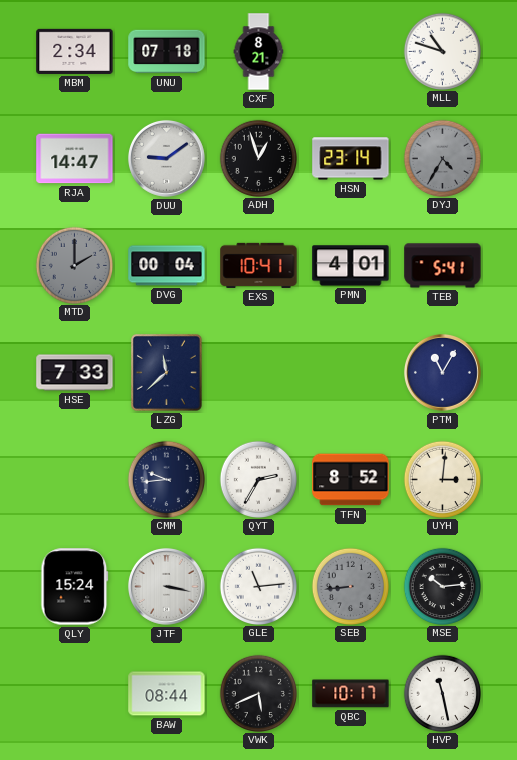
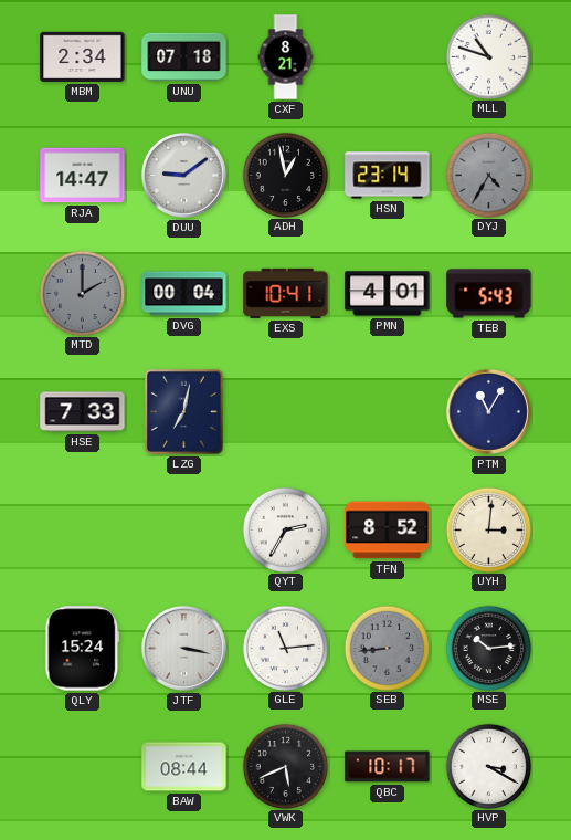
ADH: 12:57 -> 12:58
TEB: 5:41 -> 5:43
LZG: 11:38 -> 7:02
CMM: 9:44 -> none
HVP: 11:28 -> 3:20
